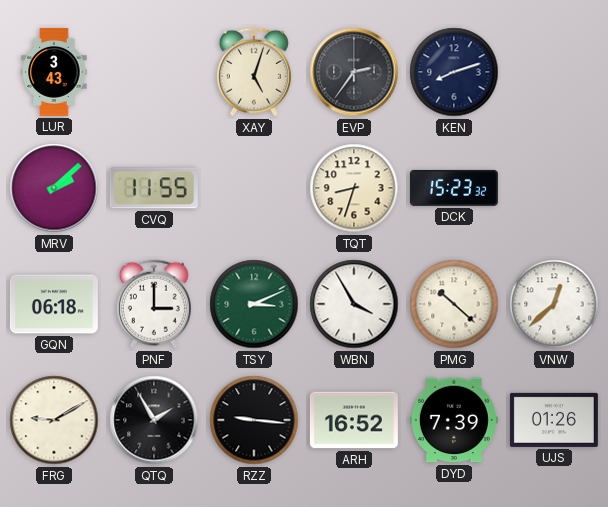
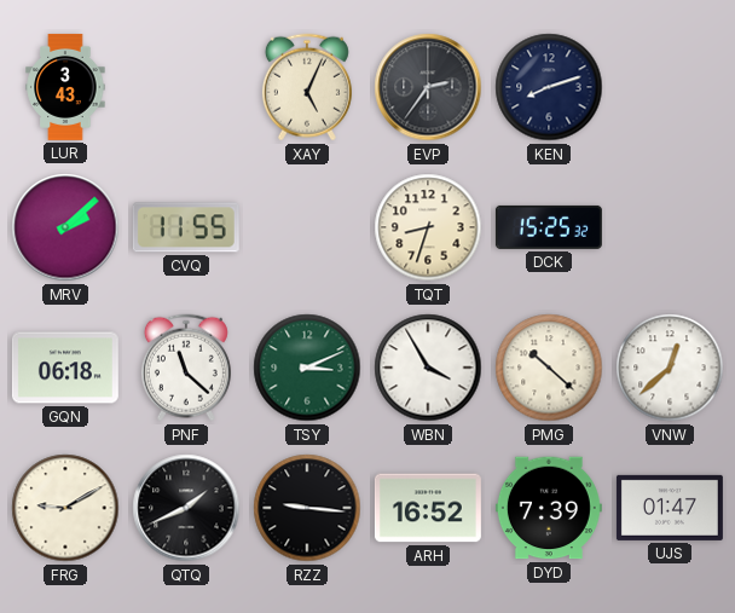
XAY: 5:03 -> 5:04
DCK: 15:23 -> 15:25
PNF: 3:00 -> 11:22
QTQ: 1:55 -> 1:41
UJS: 01:26 -> 01:47
